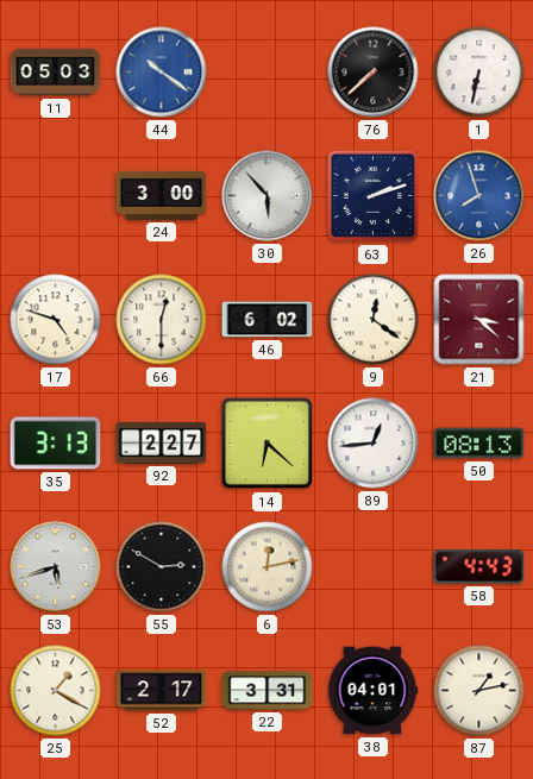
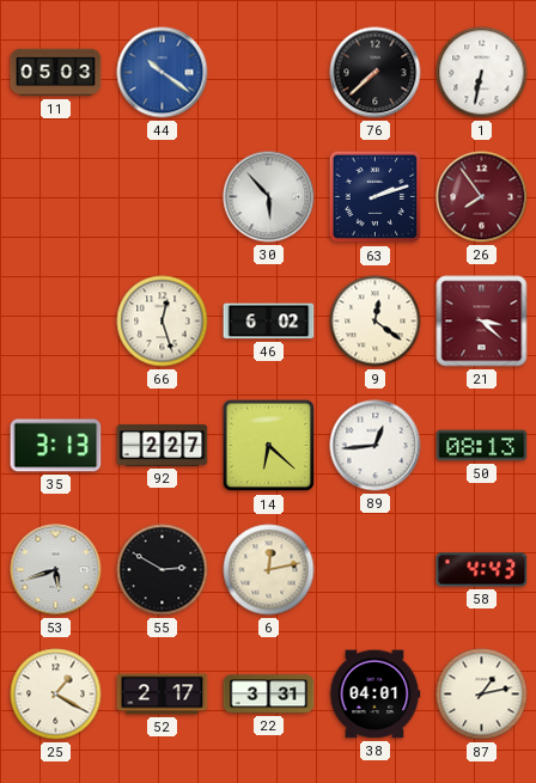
24: 3:00 -> none
26: 7:57 -> 7:54
26 dial: blue -> burgundy
17: 4:48 -> none
66: 12:30 -> 12:27
